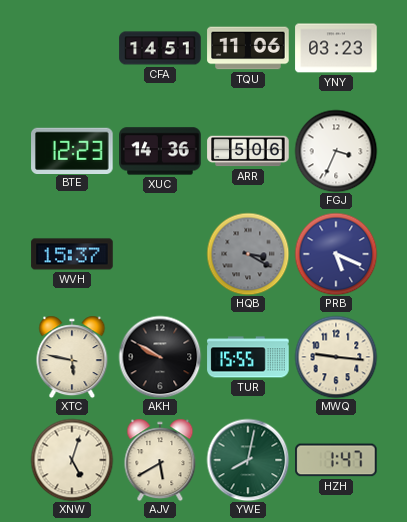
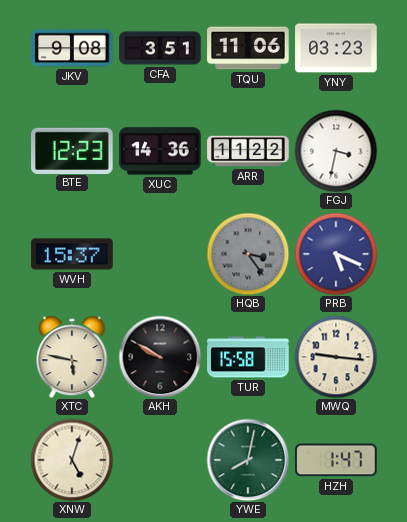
JKV: none -> 9:08
CFA: 14:51 -> 3:51
ARR: 5:06 -> 11:22
FGJ: 3:34 -> 3:32
HQB: 3:20 -> 3:24
TUR: 15:55 -> 15:58
AJV: 5:40 -> none
